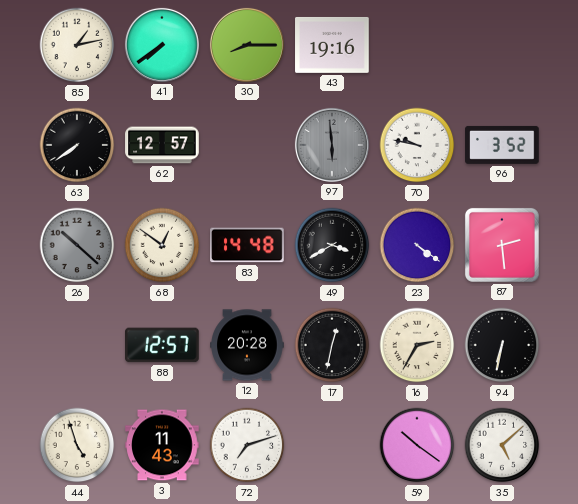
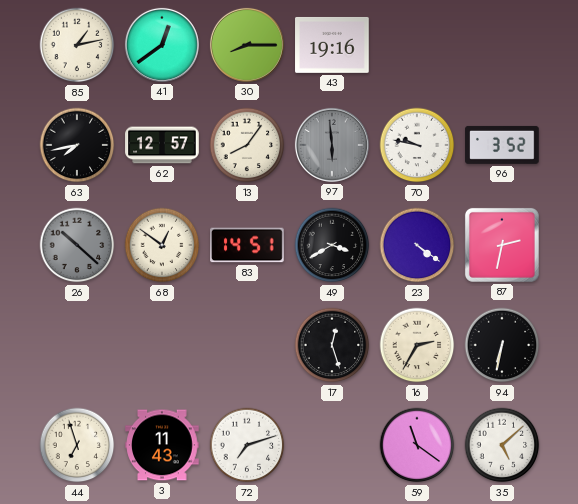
41: 7:39 -> 12:39
63: 7:39 -> 7:43
13: none -> 8:06
83: 14:48 -> 14:51
87: 2:29 -> 2:32
88: 12:57 -> none
12: 20:28 -> none
17: 12:32 -> 12:27
44: 4:57 -> 6:57
59: 10:21 -> 11:21
